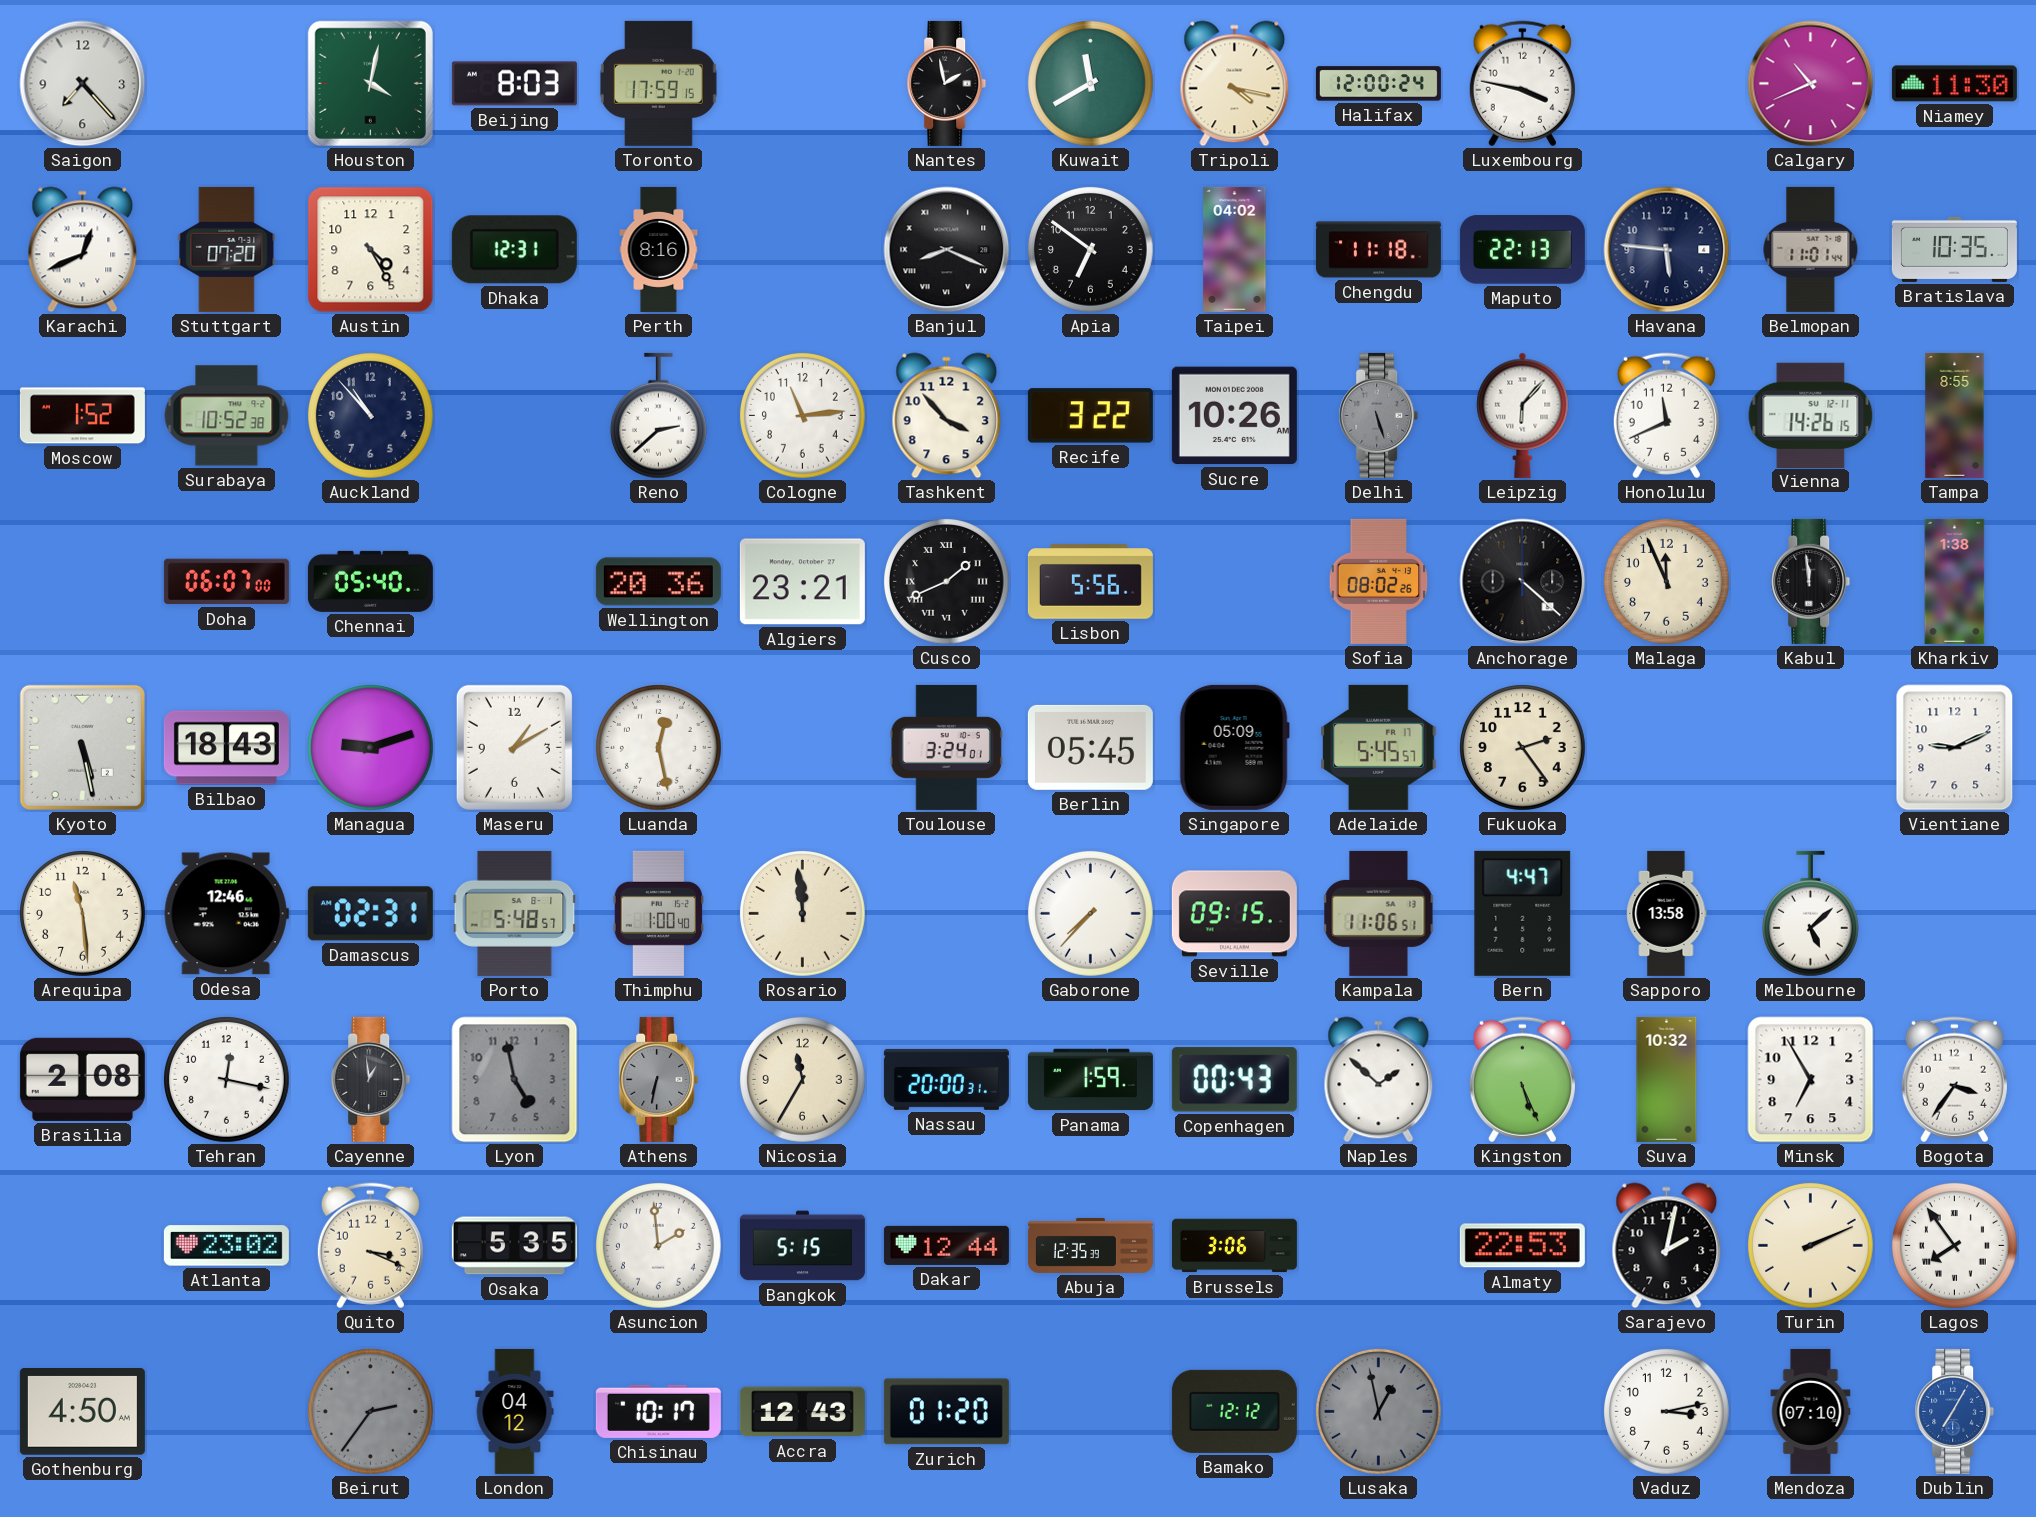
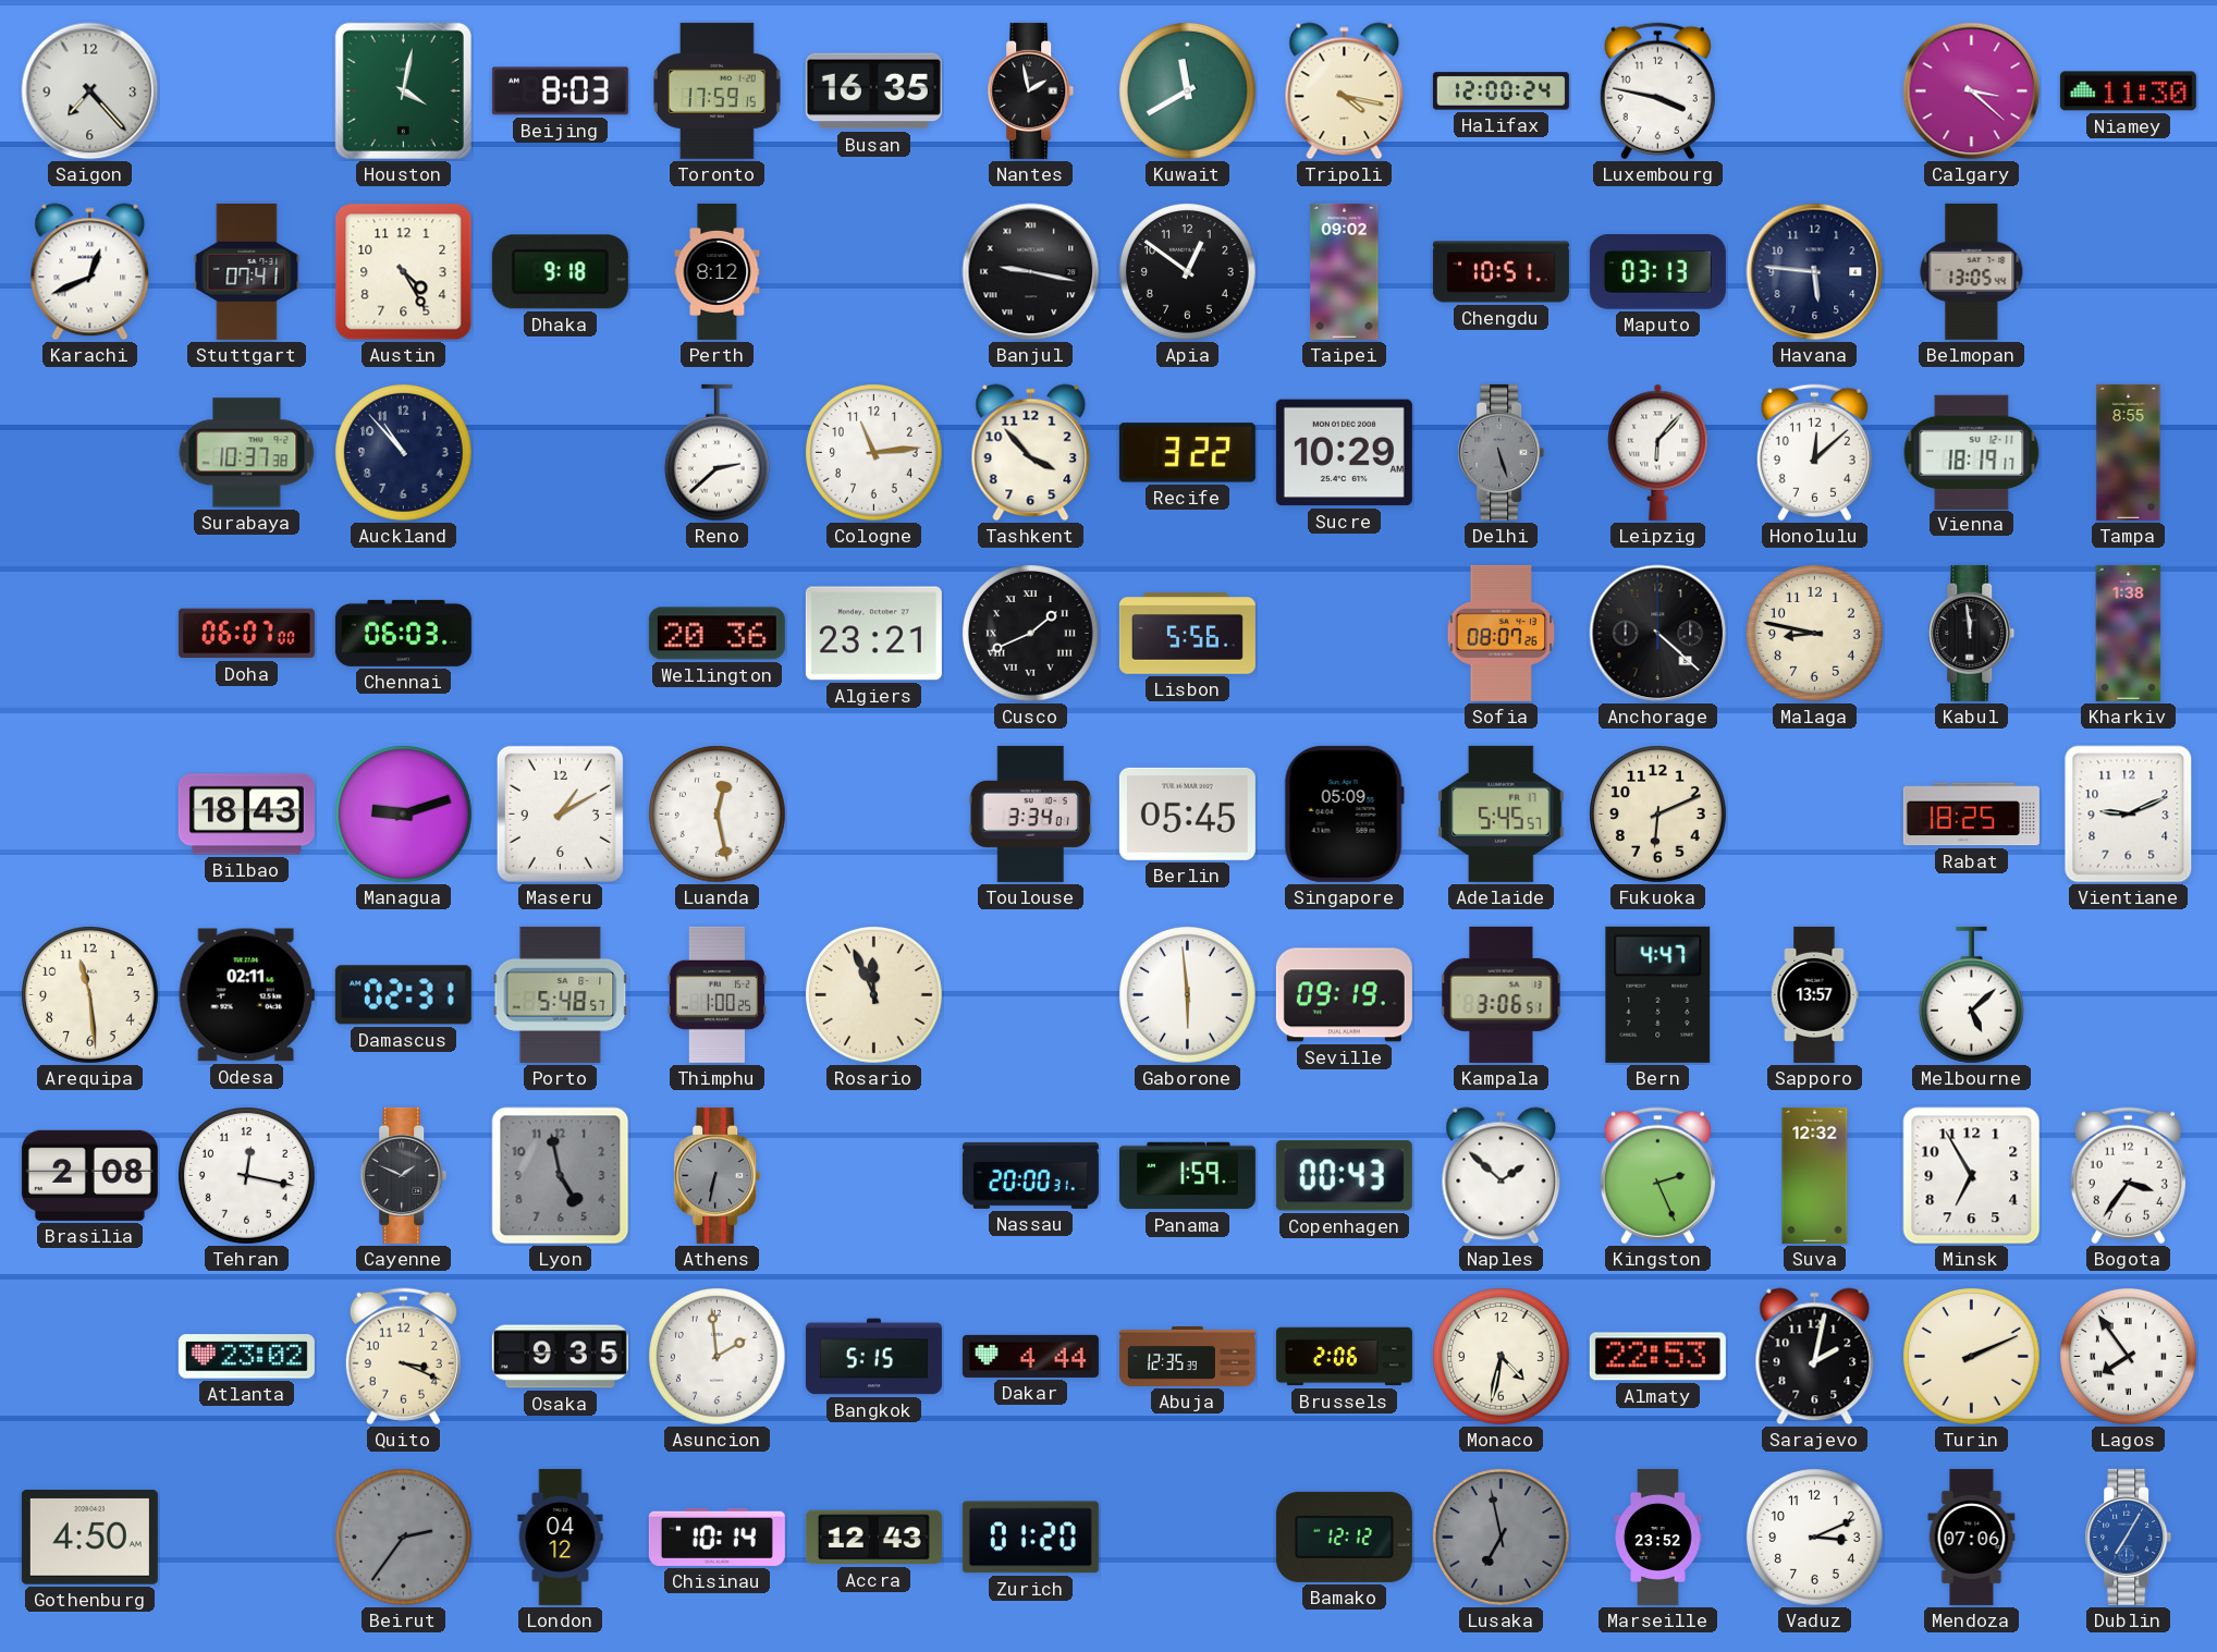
Busan: none -> 16:35
Calgary: 10:41 -> 3:22
Stuttgart: 07:20 -> 07:41
Dhaka: 12:31 -> 9:18
Perth: 8:16 -> 8:12
Banjul: 8:19 -> 9:17
Apia: 6:51 -> 12:51
Taipei: 04:02 -> 09:02
Chengdu: 11:18 -> 10:51
Maputo: 22:13 -> 03:13
Belmopan: 11:01 -> 13:05
Bratislava: 10:35 -> none
Moscow: 1:52 -> none
Surabaya: 10:52 -> 10:37
Sucre: 10:26 -> 10:29
Honolulu: 11:41 -> 12:08
Vienna: 14:26 -> 18:19
Chennai: 05:40 -> 06:03
Sofia: 08:02 -> 08:07
Malaga: 11:56 -> 8:47
Kyoto: 5:28 -> none
Toulouse: 3:24 -> 3:34
Fukuoka: 2:24 -> 6:11
Rabat: none -> 18:25
Odesa: 12:46 -> 02:11
Thimphu: 1:00:40 -> 1:00:25
Rosario: 11:59 -> 11:56
Gaborone: 7:37 -> 5:59
Seville: 09:15 -> 09:19
Kampala: 11:06 -> 3:06
Sapporo: 13:58 -> 13:57
Cayenne: 12:59 -> 1:49
Nicosia: 11:35 -> none
Kingston: 5:26 -> 2:26
Suva: 10:32 -> 12:32
Osaka: 5:35 -> 9:35
Dakar: 12:44 -> 4:44
Brussels: 3:06 -> 2:06
Monaco: none -> 4:32
Chisinau: 10:17 -> 10:14
Lusaka: 12:58 -> 6:58
Marseille: none -> 23:52
Vaduz: 3:13 -> 3:11
Mendoza: 07:10 -> 07:06
